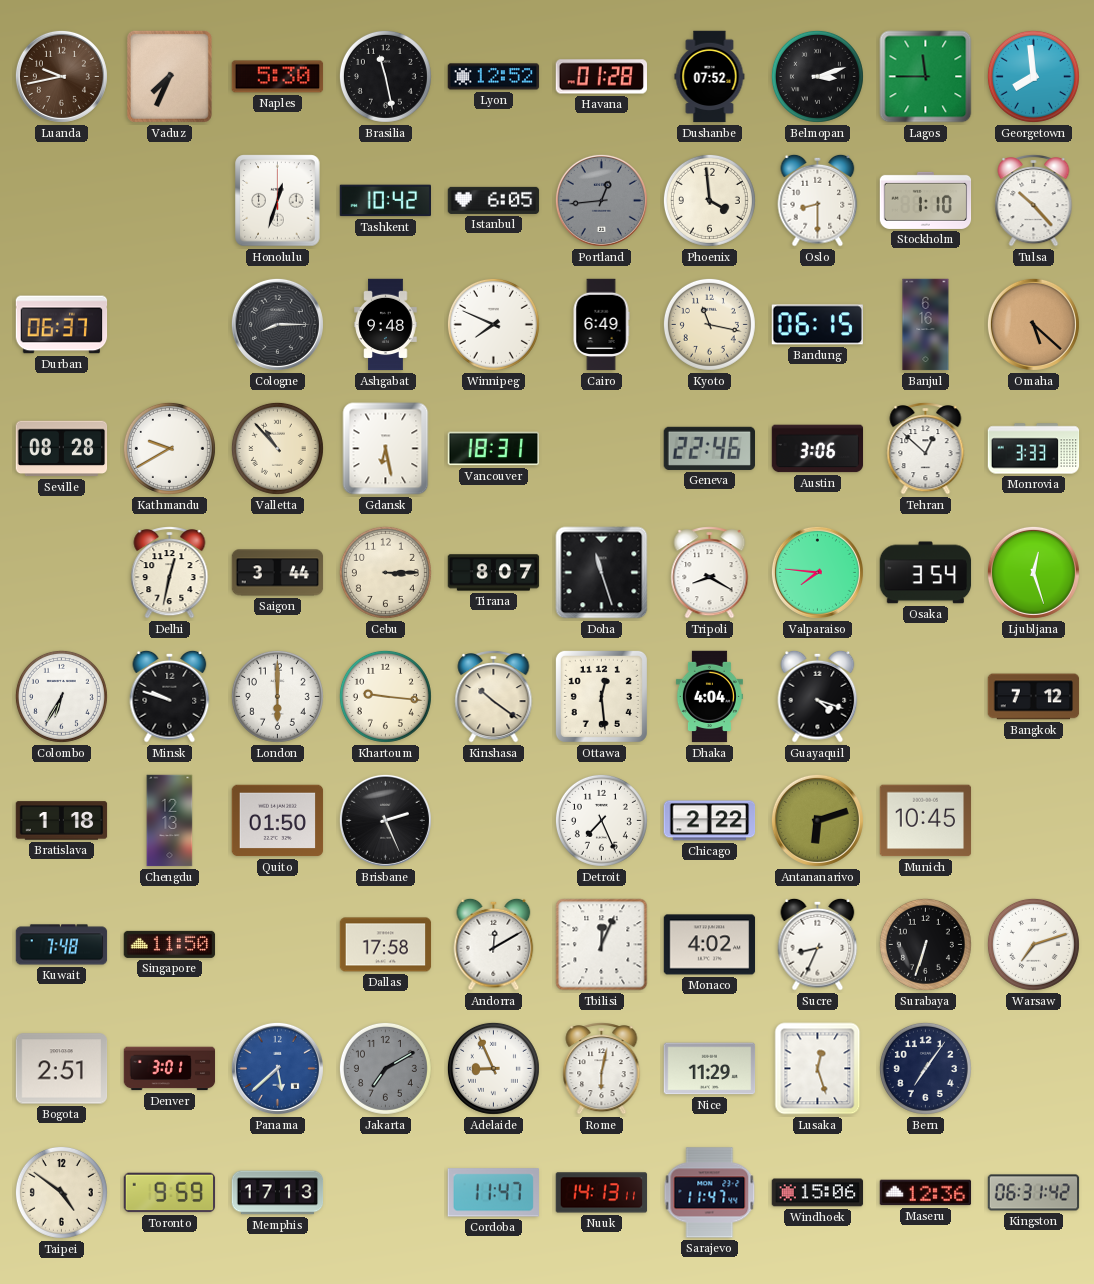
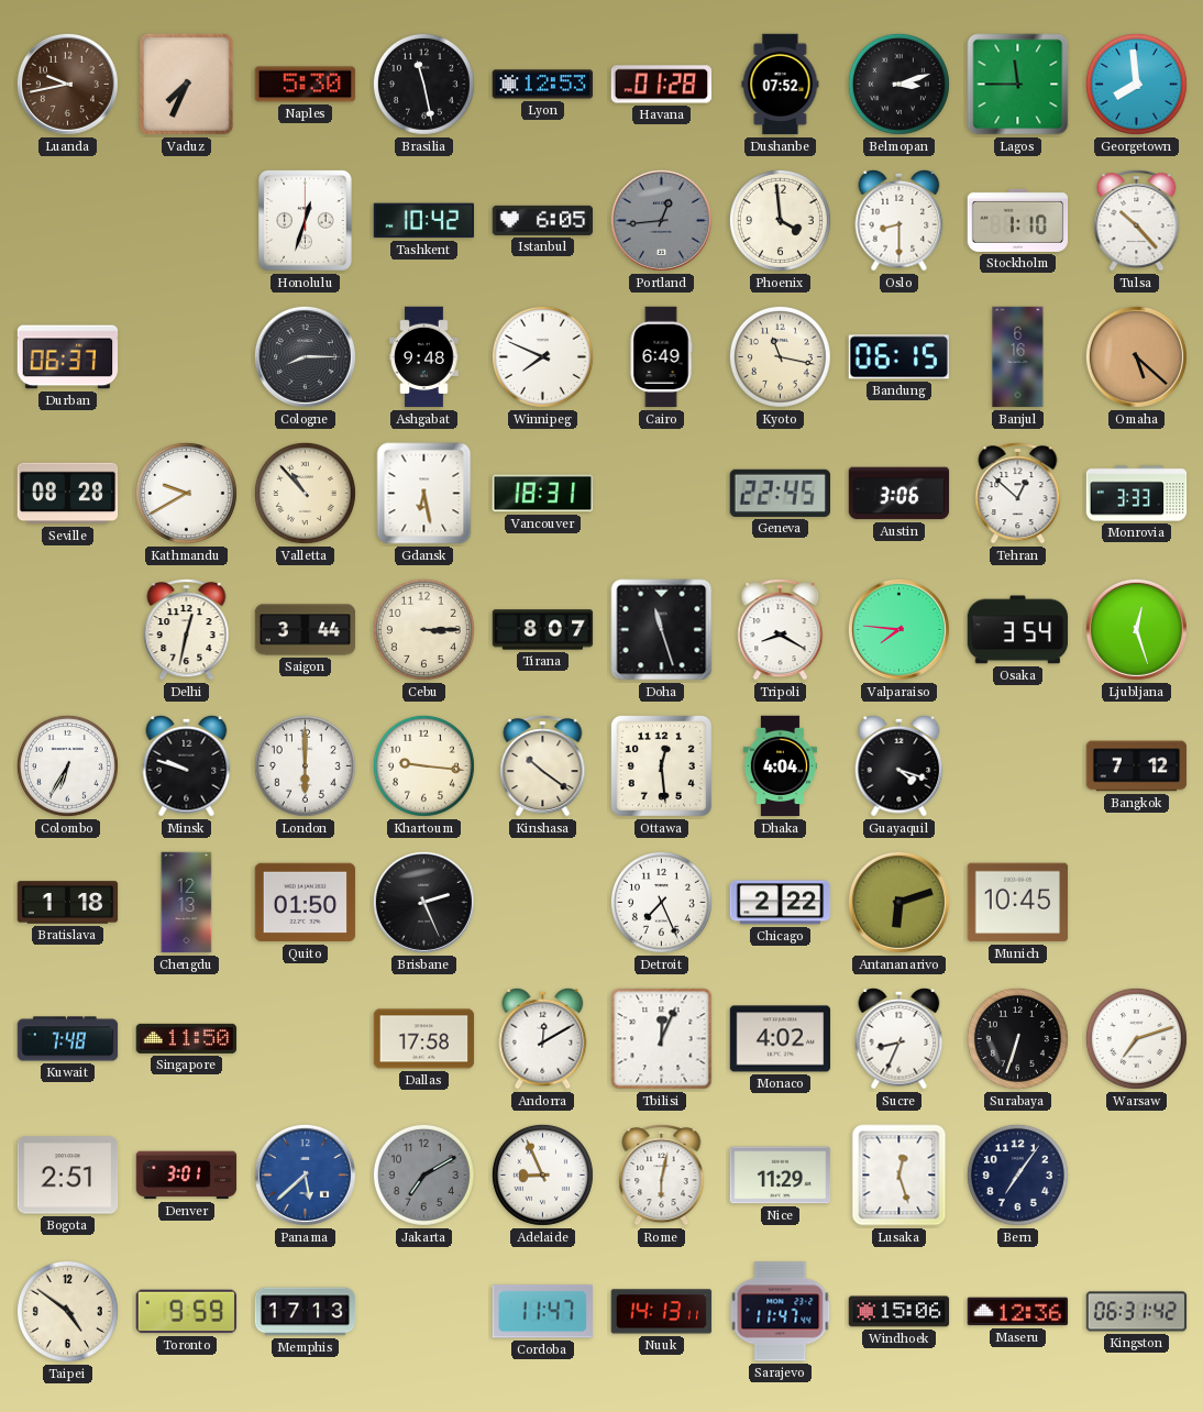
Lyon: 12:52 -> 12:53
Geneva: 22:46 -> 22:45
